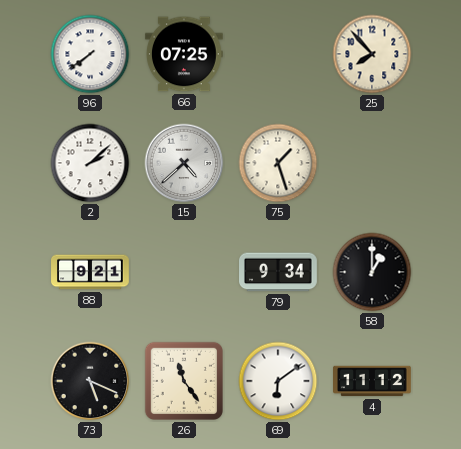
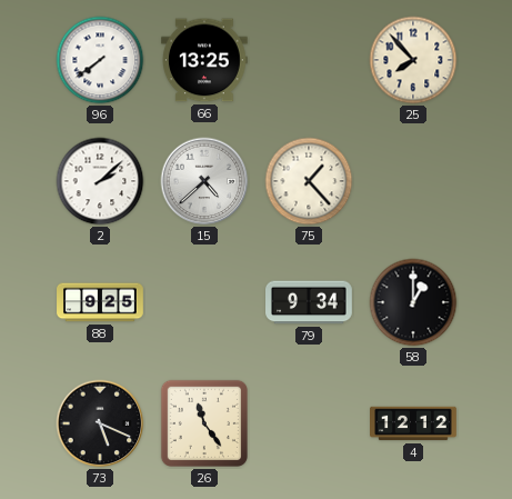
66: 07:25 -> 13:25
75: 1:27 -> 1:23
88: 9:21 -> 9:25
69: 6:09 -> none
4: 11:12 -> 12:12
